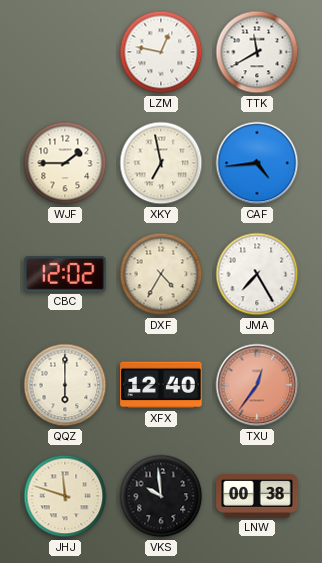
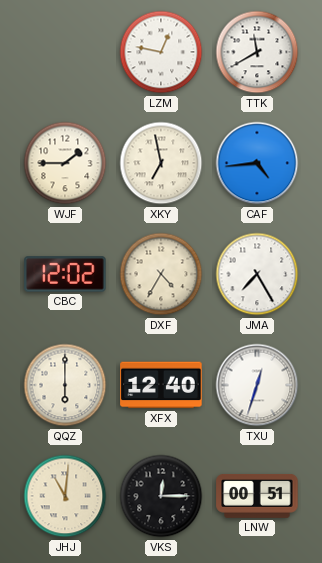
TXU: 12:36 -> 12:33
TXU dial: salmon -> white
JHJ: 11:48 -> 11:01
VKS: 9:59 -> 12:15
LNW: 00:38 -> 00:51
